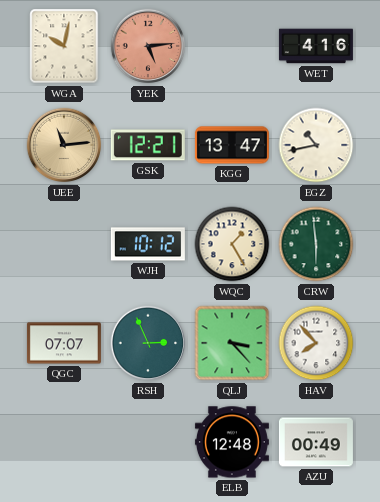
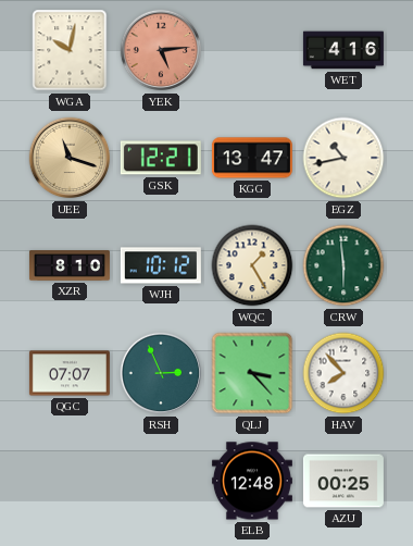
UEE: 11:14 -> 11:18
XZR: none -> 8:10
AZU: 00:49 -> 00:25
